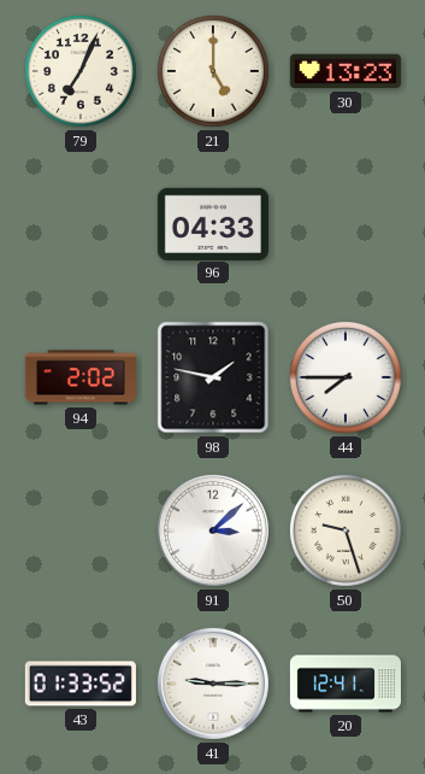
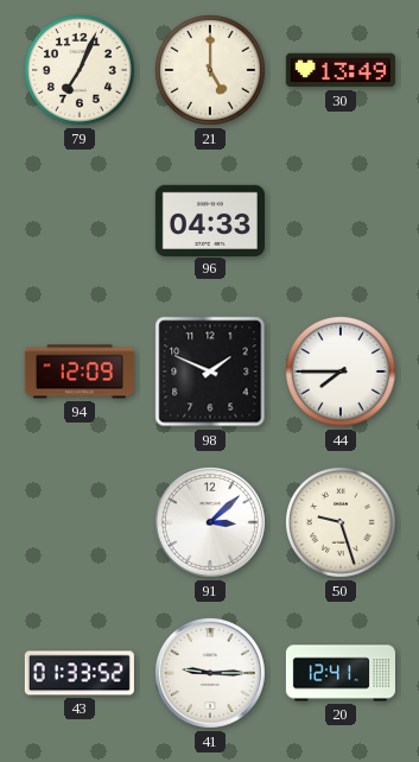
30: 13:23 -> 13:49
94: 2:02 -> 12:09
98: 1:47 -> 1:49
